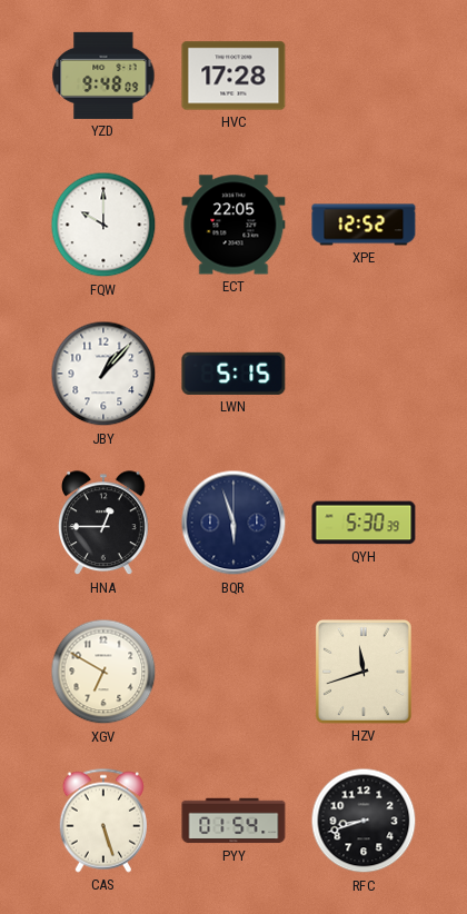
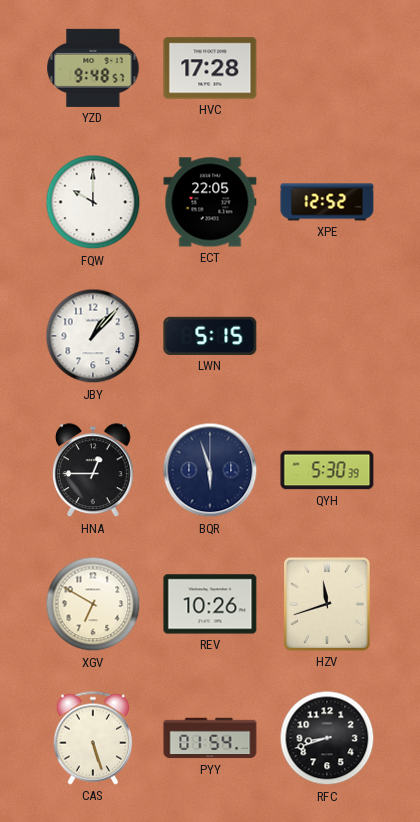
YZD: 9:48:09 -> 9:48:57
REV: none -> 10:26
